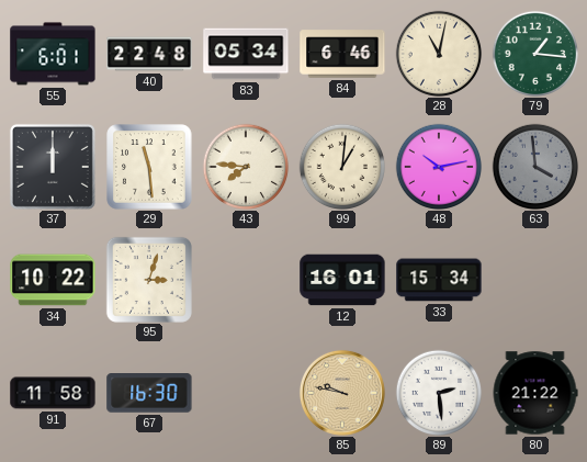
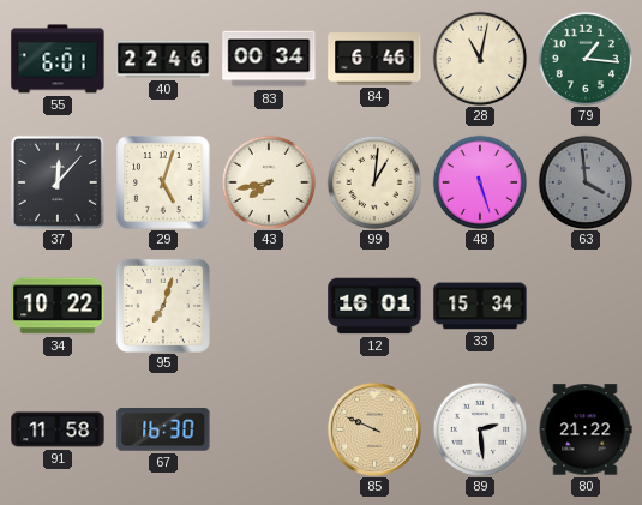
40: 22:48 -> 22:46
83: 05:34 -> 00:34
37: 12:00 -> 12:07
29: 11:29 -> 5:03
43: 7:46 -> 7:43
48: 10:13 -> 5:27
95: 3:03 -> 7:03
85: 9:47 -> 9:49
